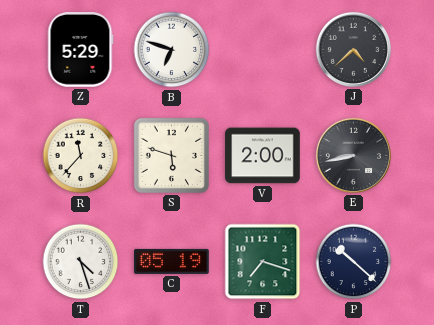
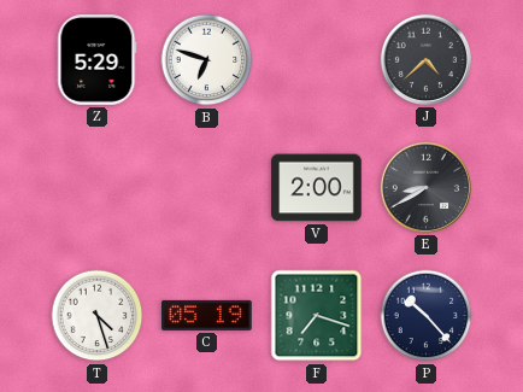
R: 11:37 -> none
S: 5:48 -> none
E: 8:43 -> 8:40
P: 10:22 -> 10:23
